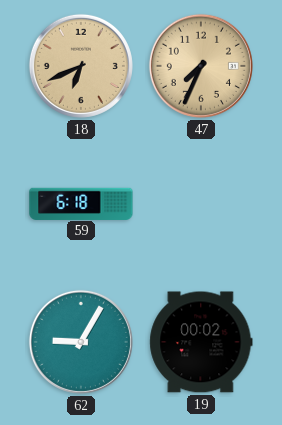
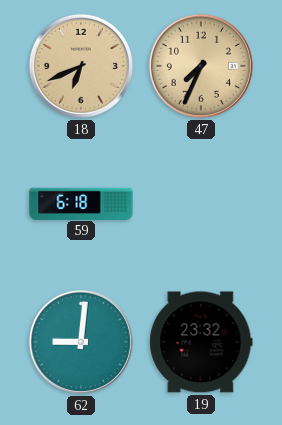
62: 9:05 -> 9:01
19: 00:02 -> 23:32
